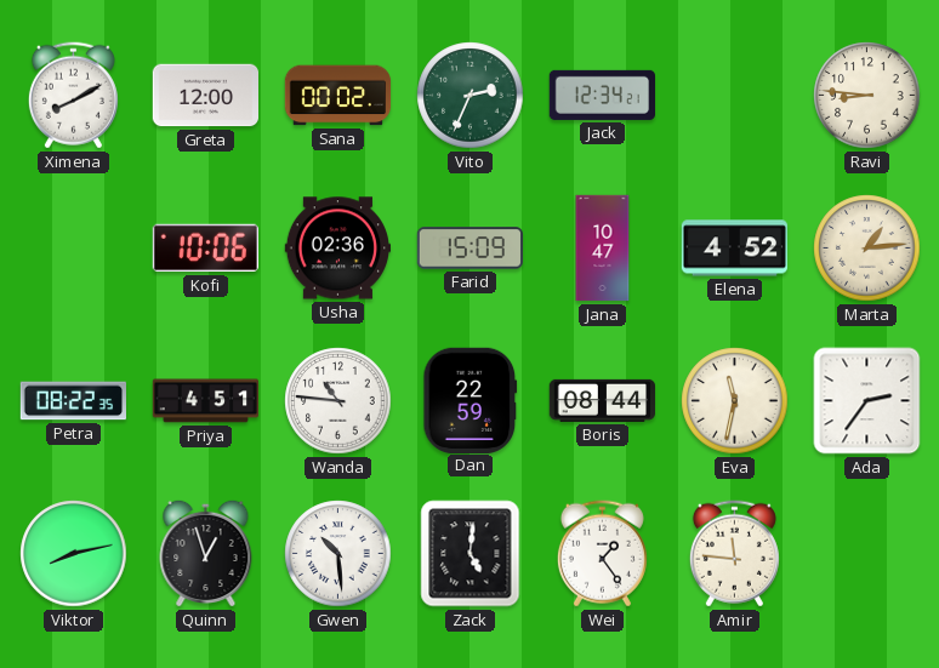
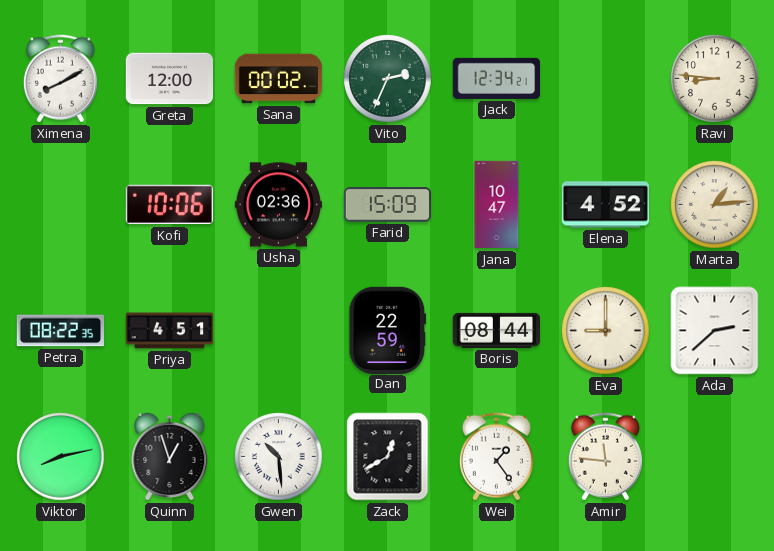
Wanda: 10:46 -> none
Eva: 11:32 -> 9:00
Ada: 2:36 -> 2:38
Zack: 5:01 -> 12:40
